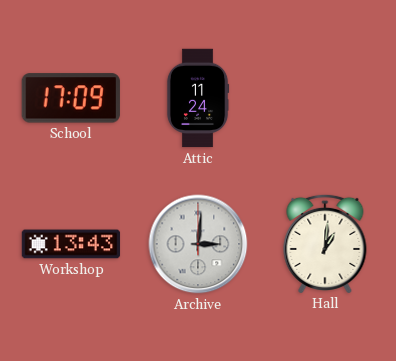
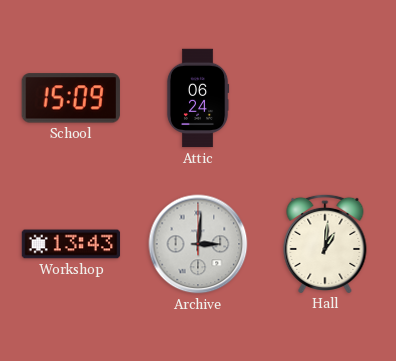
School: 17:09 -> 15:09
Attic: 11:24 -> 06:24
